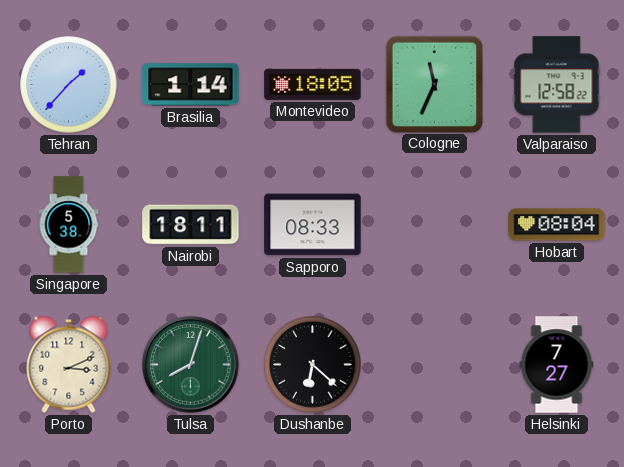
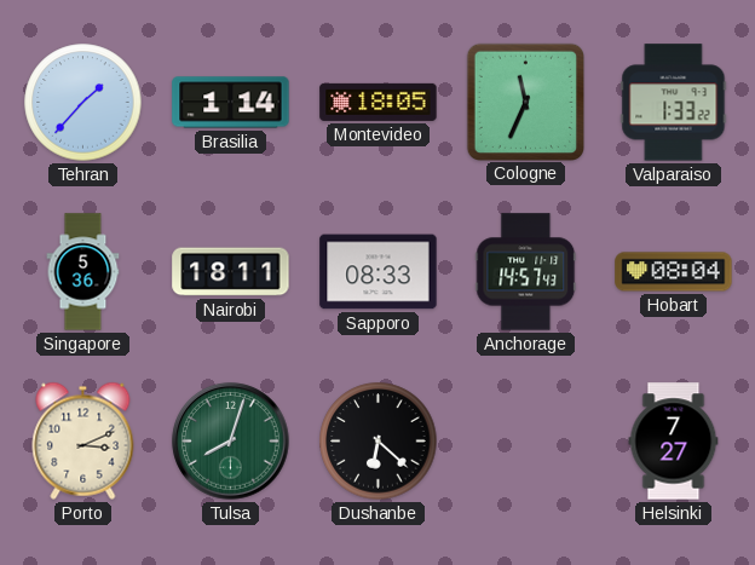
Valparaiso: 12:58 -> 1:33
Singapore: 5:38 -> 5:36
Anchorage: none -> 14:57
